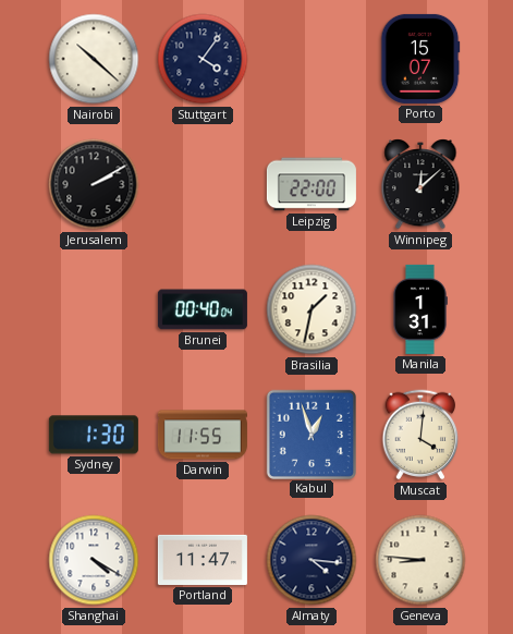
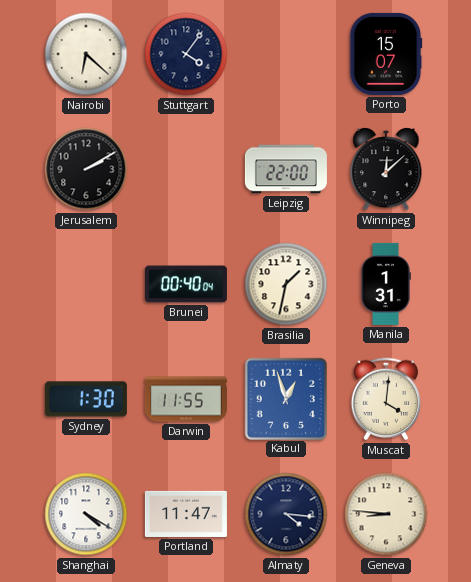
Nairobi: 10:22 -> 6:22
